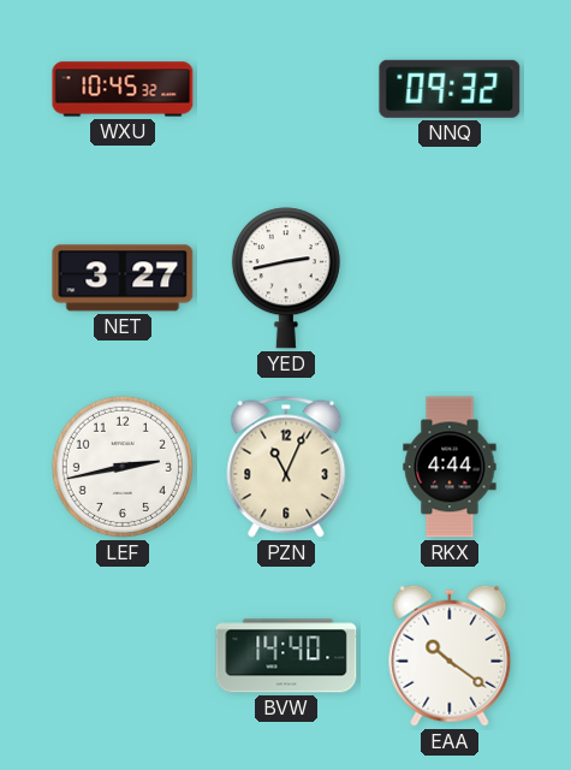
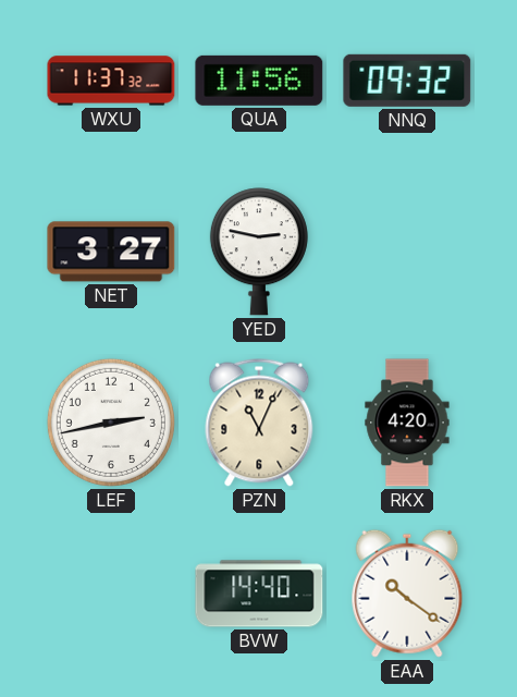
WXU: 10:45 -> 11:37
QUA: none -> 11:56
YED: 2:43 -> 2:47
RKX: 4:44 -> 4:20
